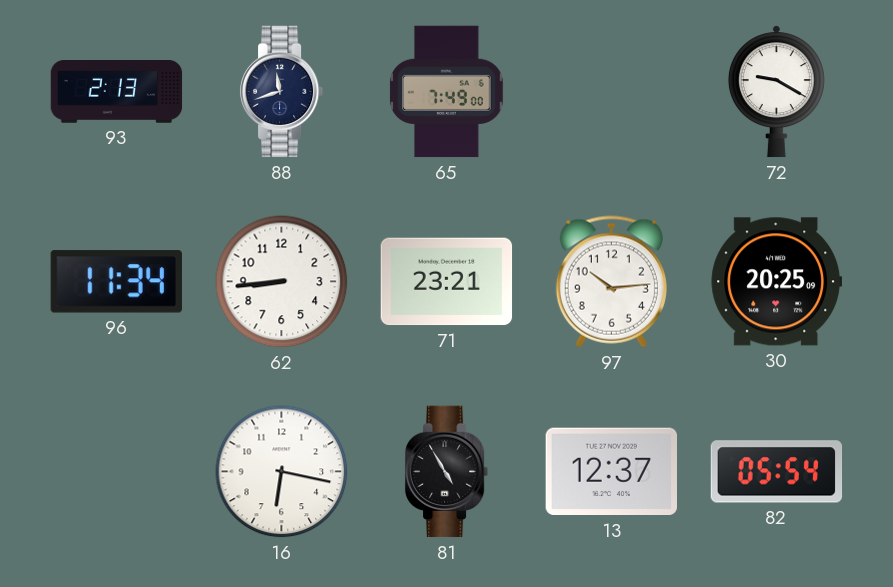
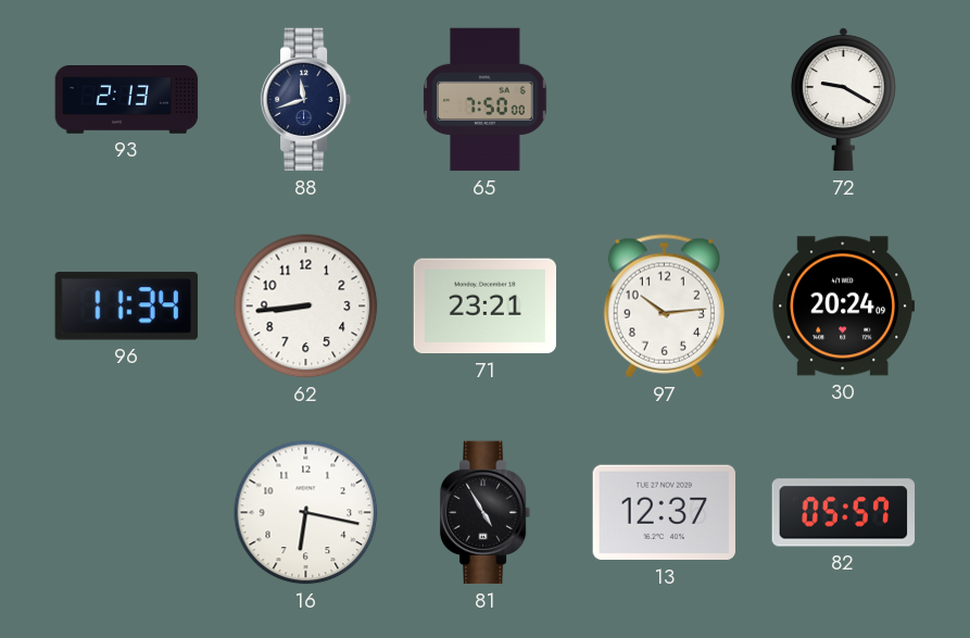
65: 7:49 -> 7:50
30: 20:25 -> 20:24
82: 05:54 -> 05:57
